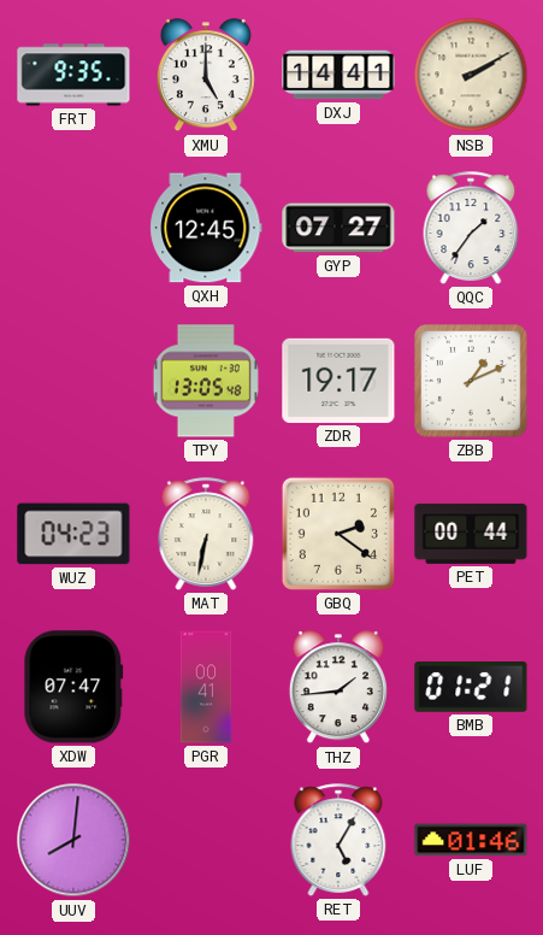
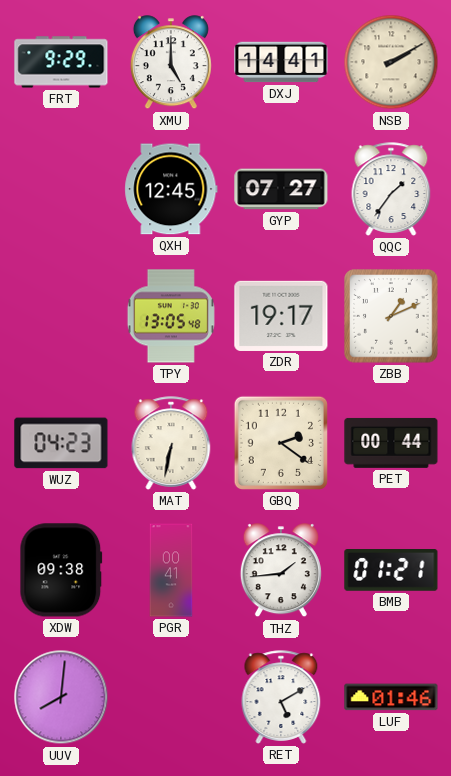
FRT: 9:35 -> 9:29
XDW: 07:47 -> 09:38
RET: 5:05 -> 5:10
